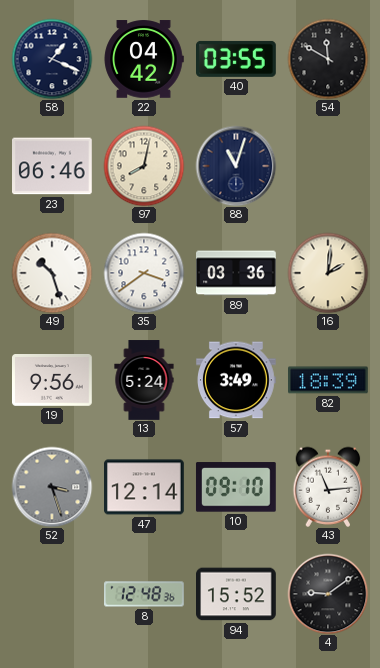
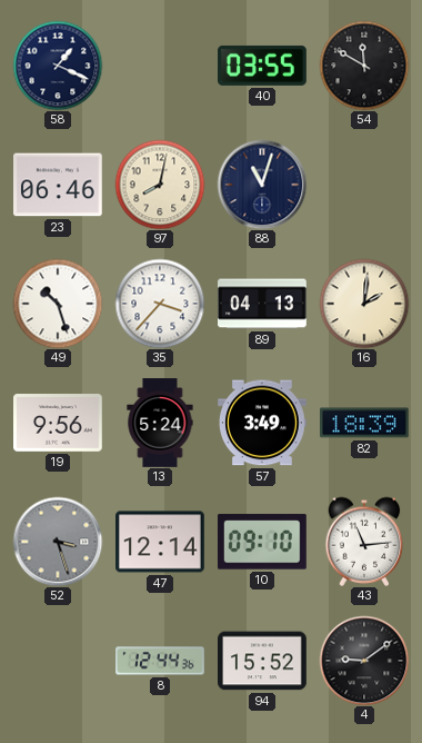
22: 04:42 -> none
35: 3:39 -> 3:37
89: 03:36 -> 04:13
8: 12:48 -> 12:44
